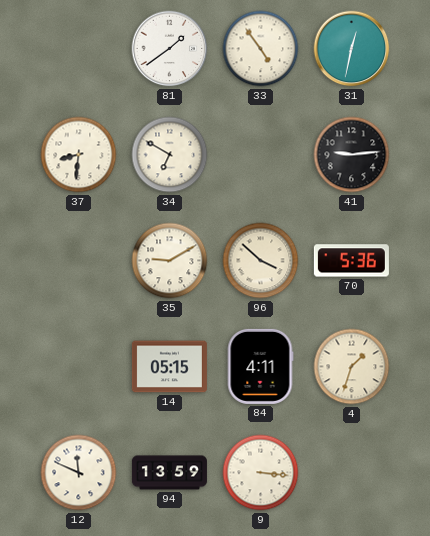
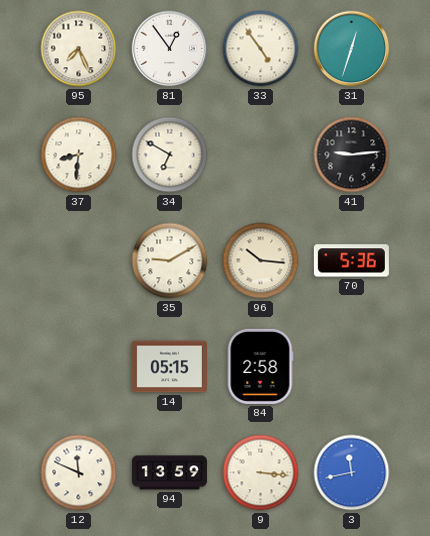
95: none -> 7:26
81: 1:39 -> 12:54
31: 12:32 -> 12:33
96: 3:52 -> 10:16
84: 4:11 -> 2:58
4: 1:33 -> none
3: none -> 11:43
